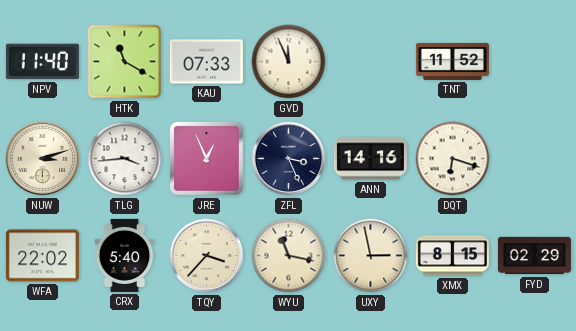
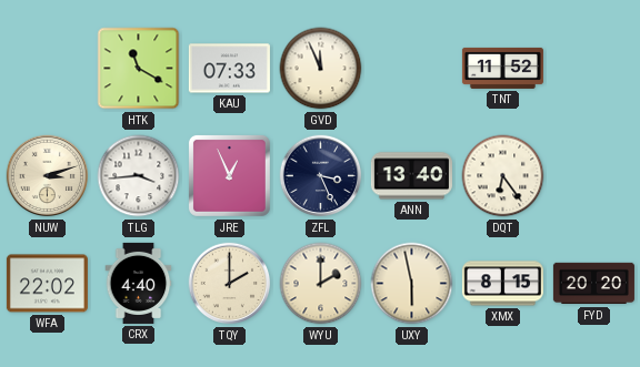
NPV: 11:40 -> none
ANN: 14:16 -> 13:40
DQT: 6:18 -> 6:24
CRX: 5:40 -> 4:40
TQY: 3:37 -> 2:00
WYU: 11:17 -> 2:00
UXY: 2:58 -> 5:58
FYD: 02:29 -> 20:20
